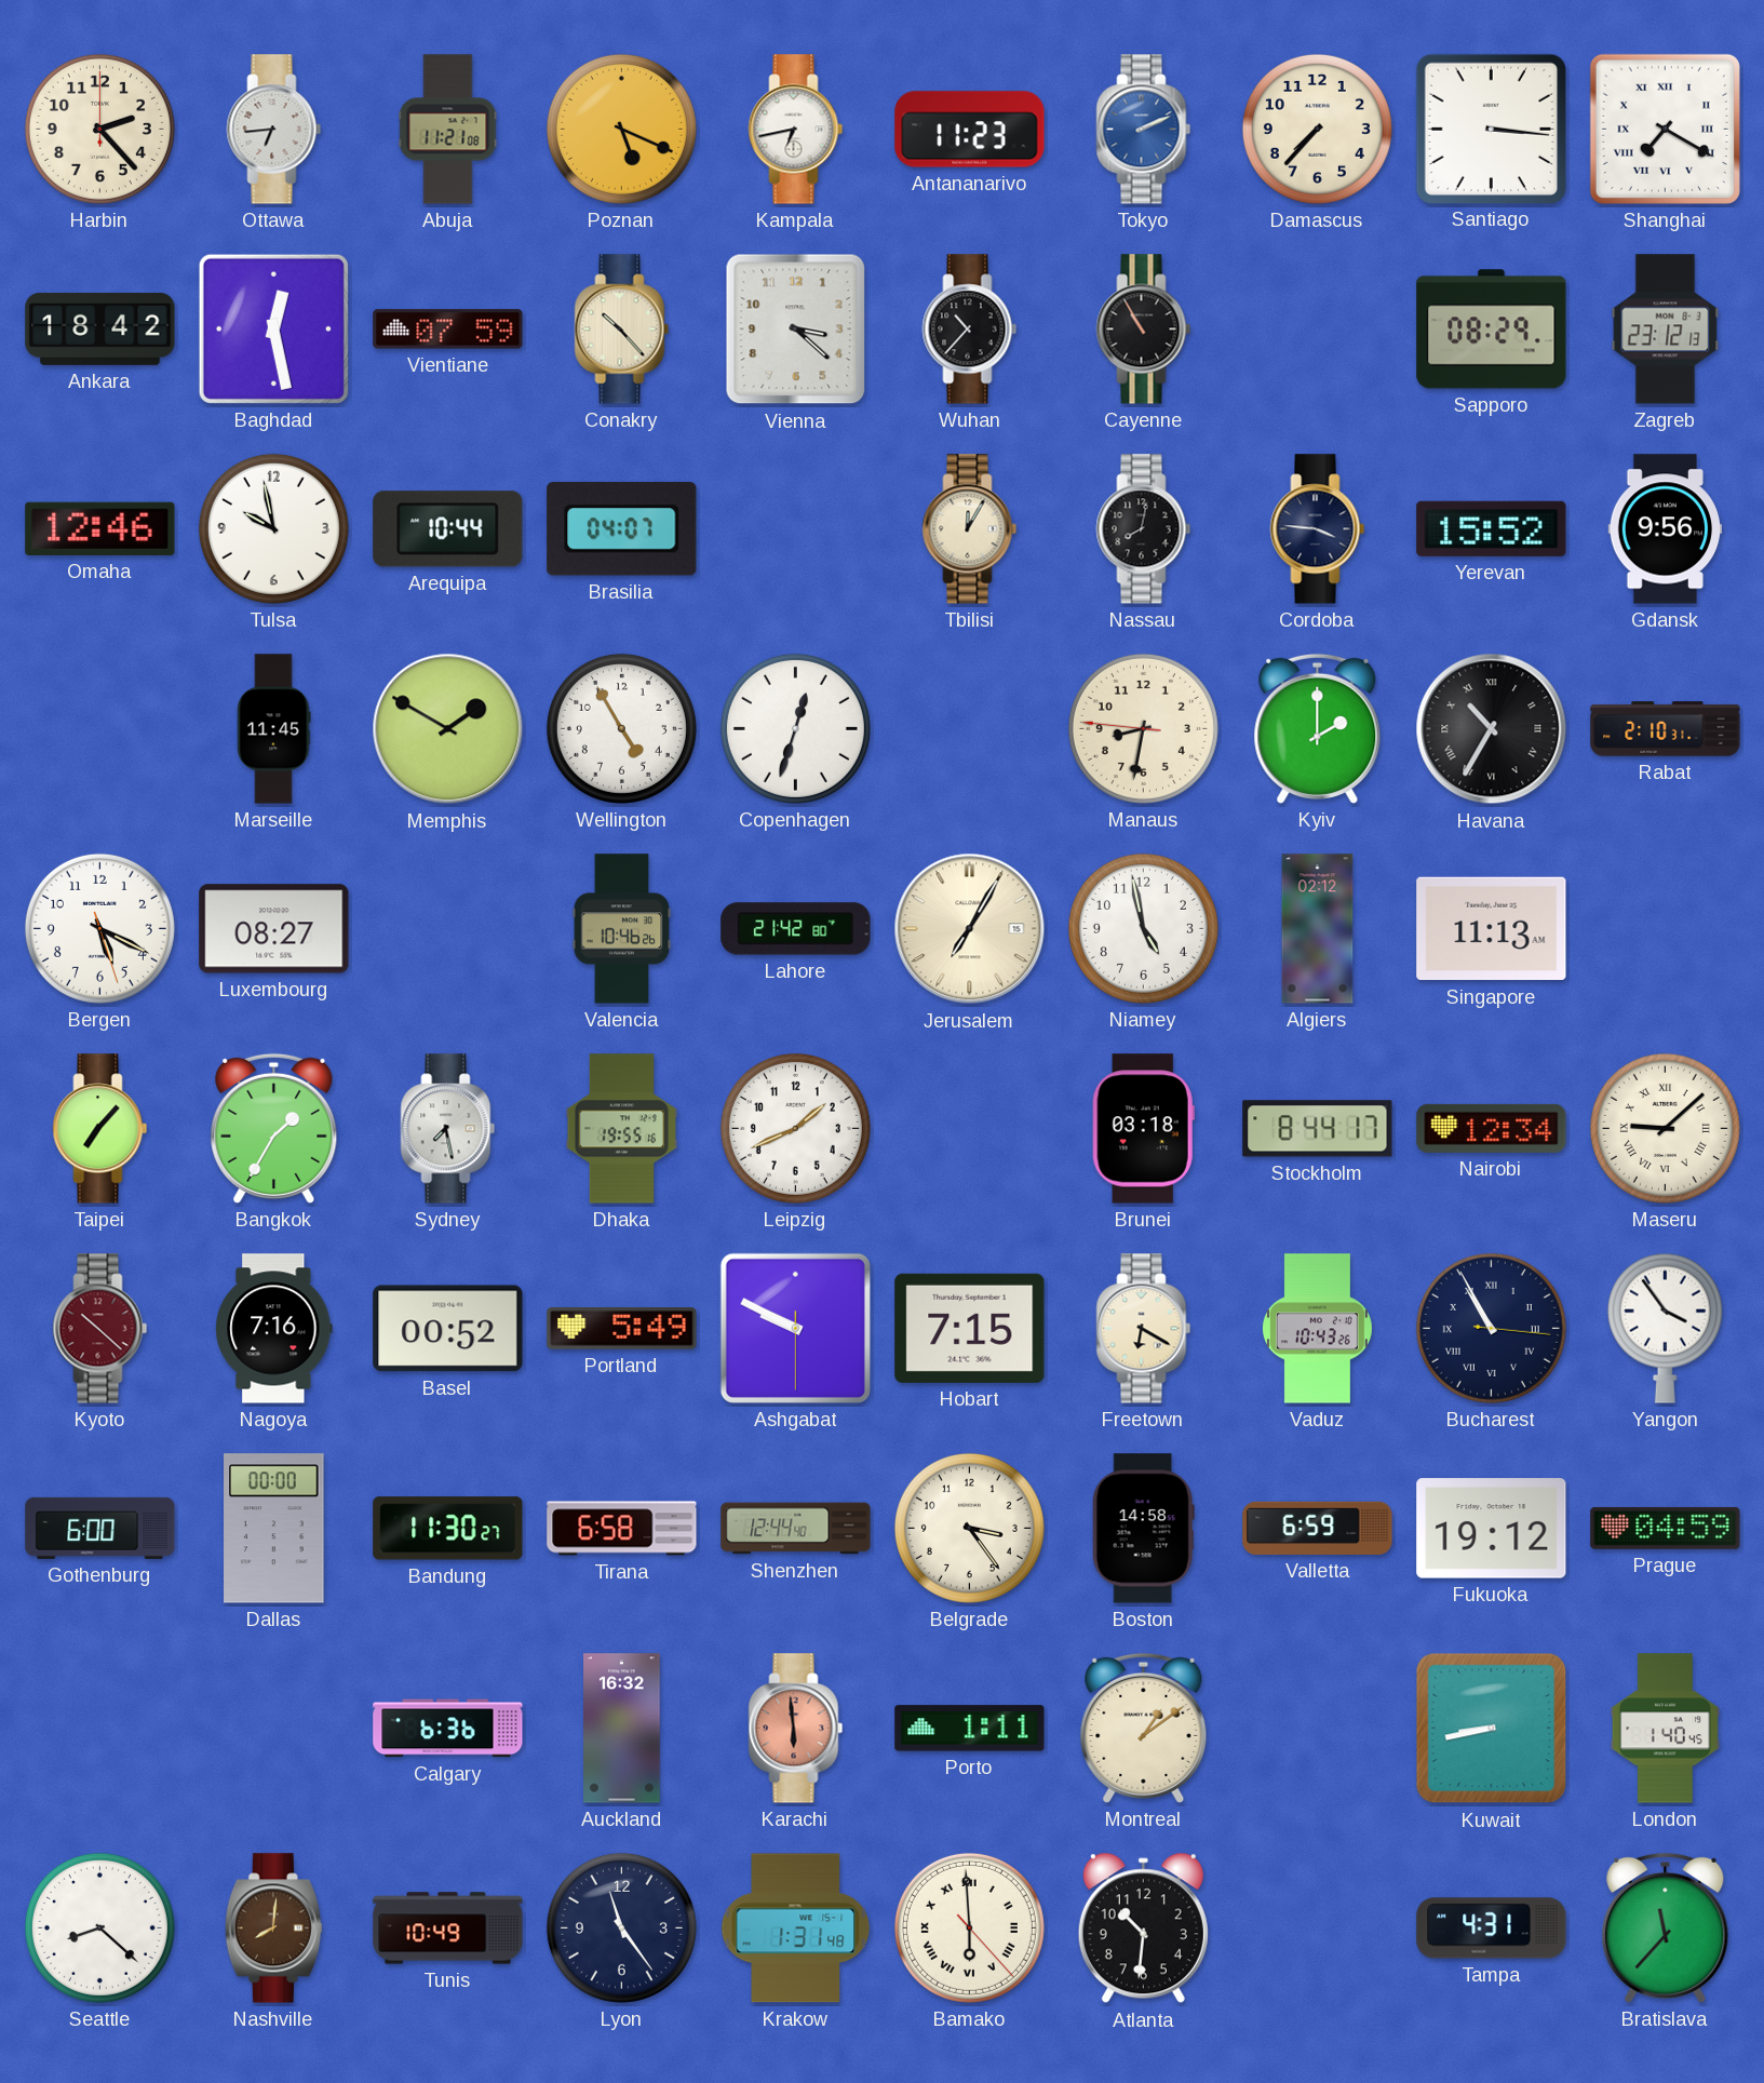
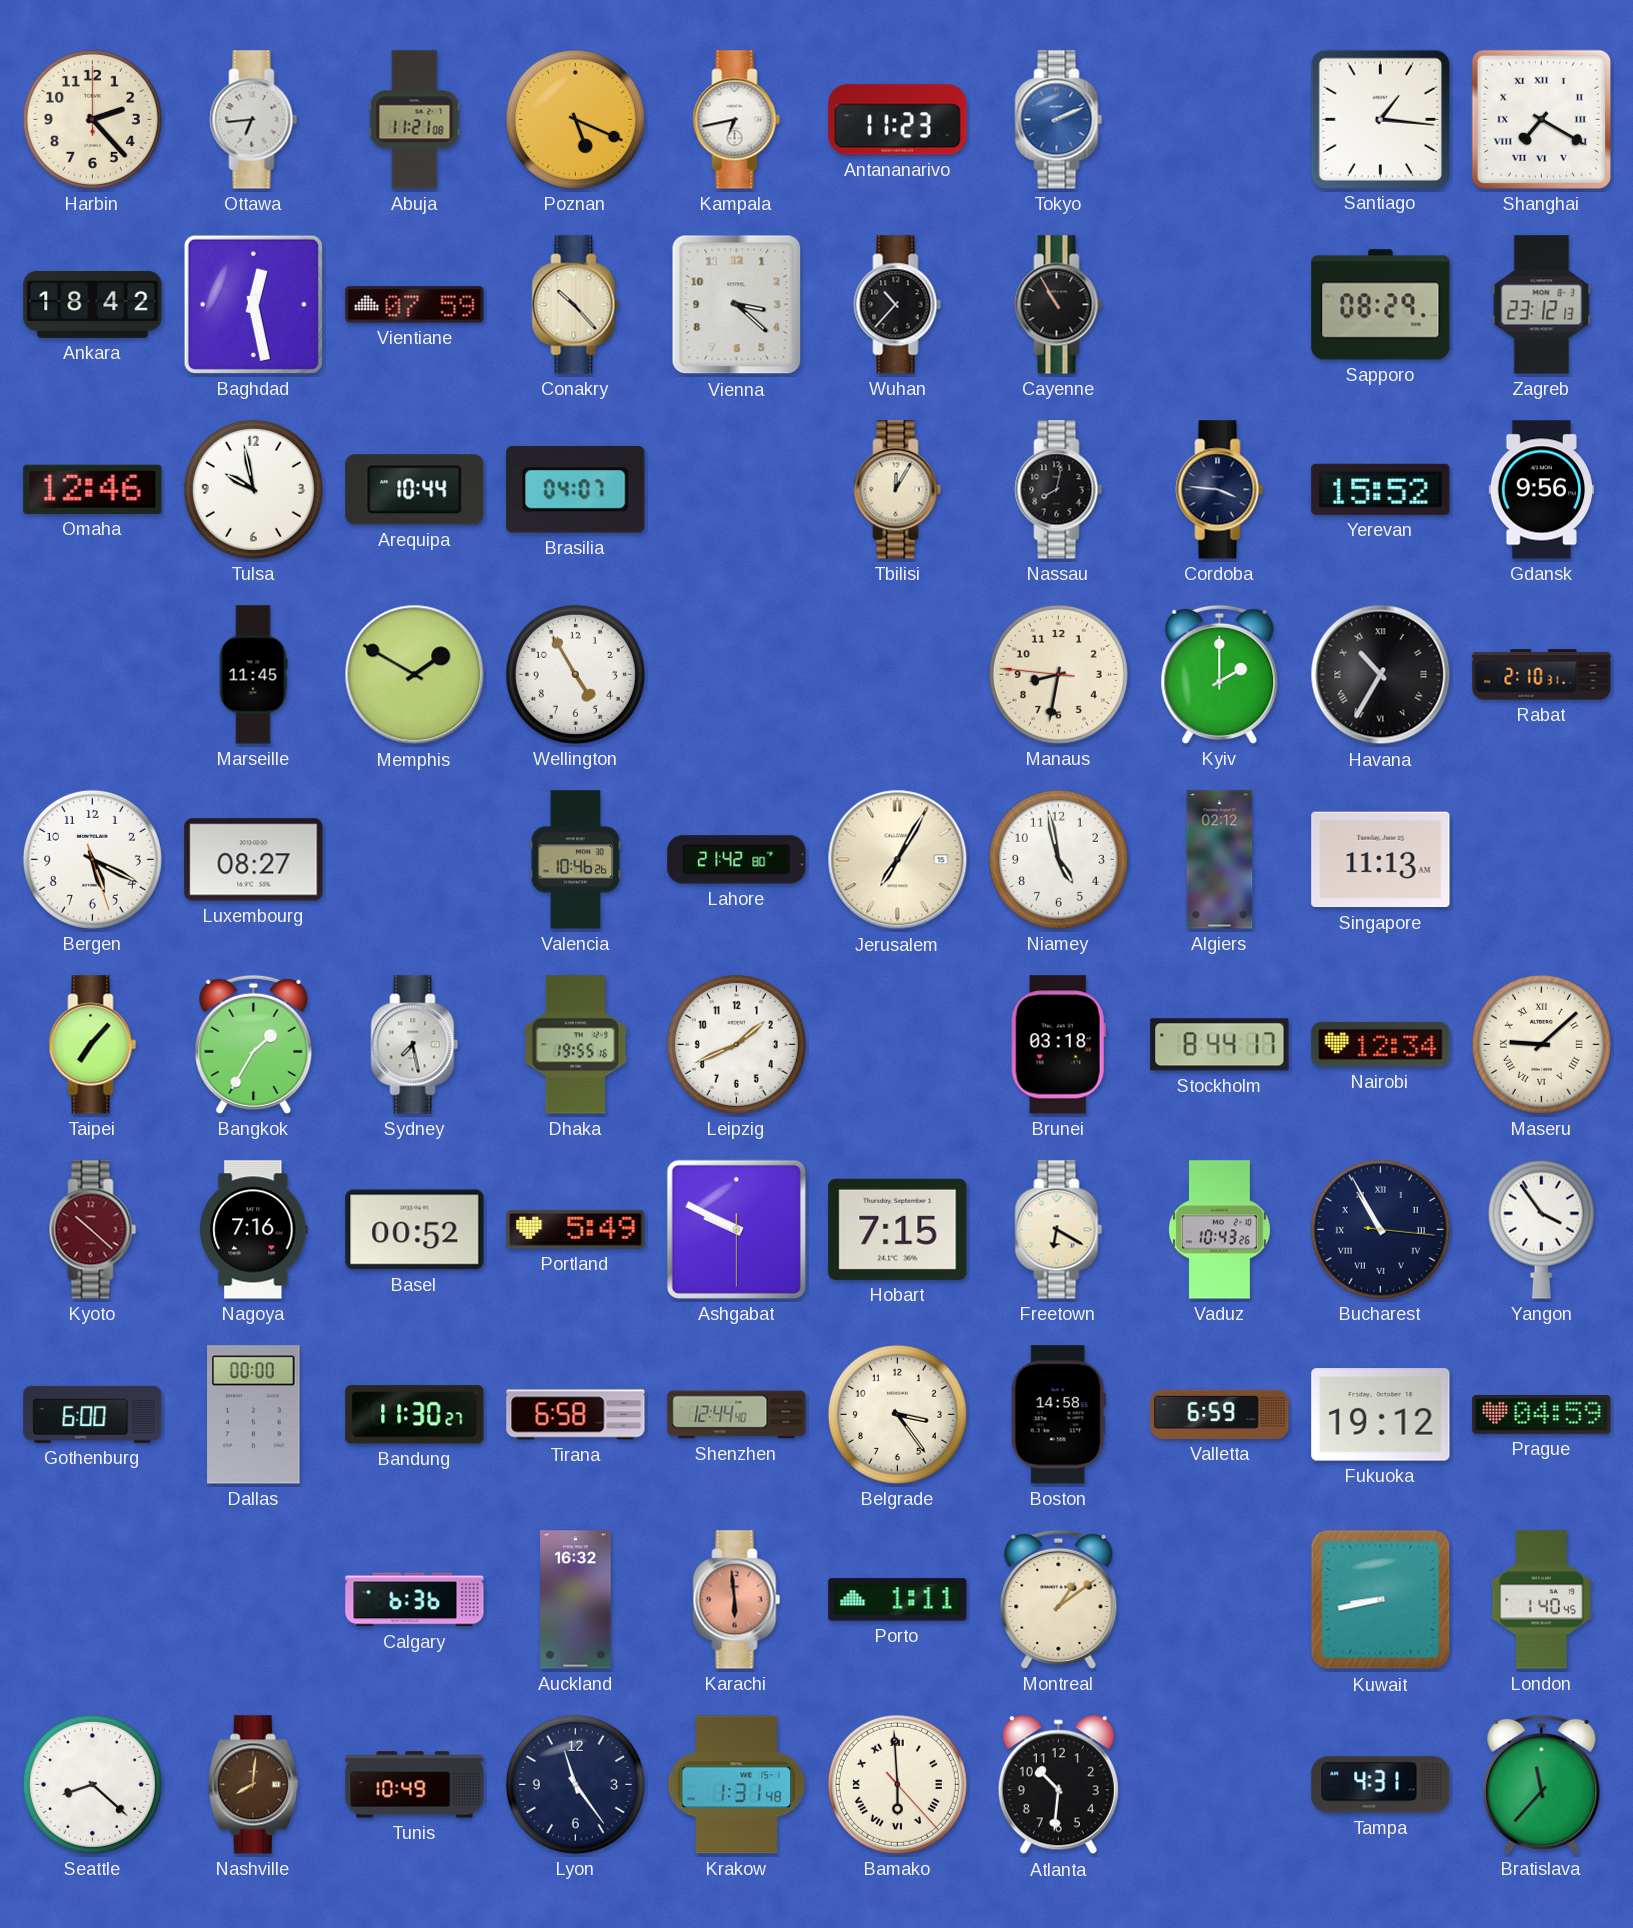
Damascus: 7:37 -> none
Santiago: 3:16 -> 1:16
Copenhagen: 12:33 -> none
